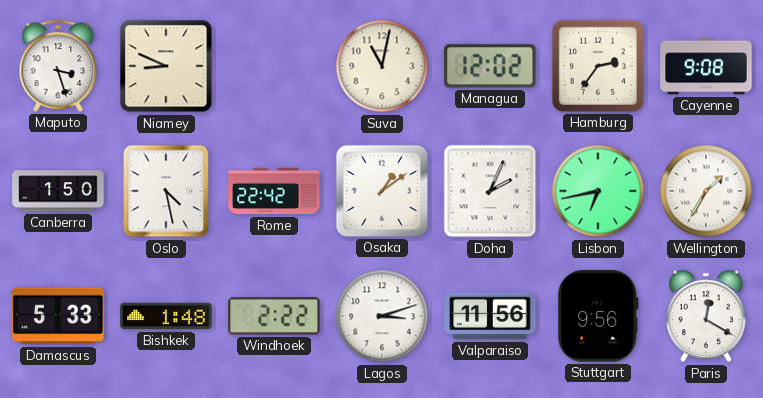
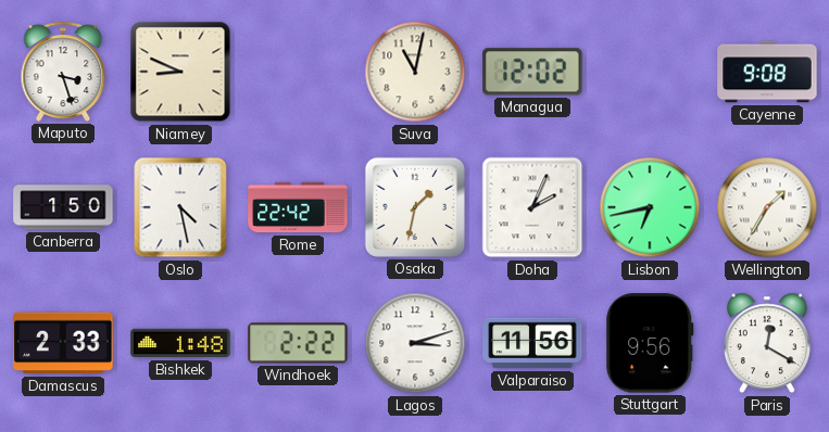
Hamburg: 2:36 -> none
Osaka: 1:09 -> 1:32
Damascus: 5:33 -> 2:33
